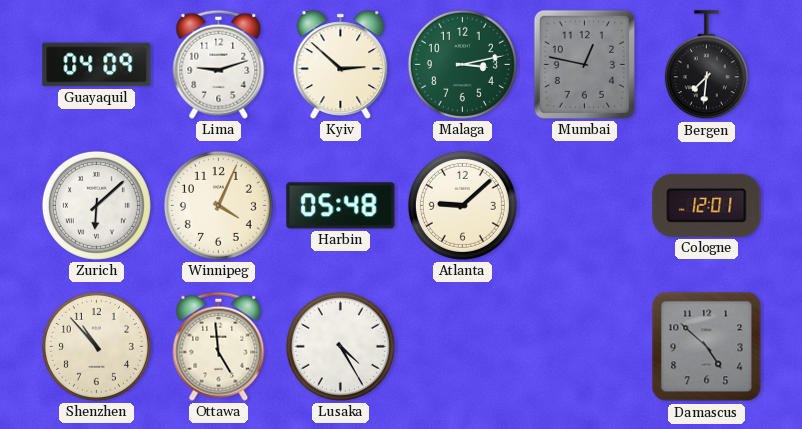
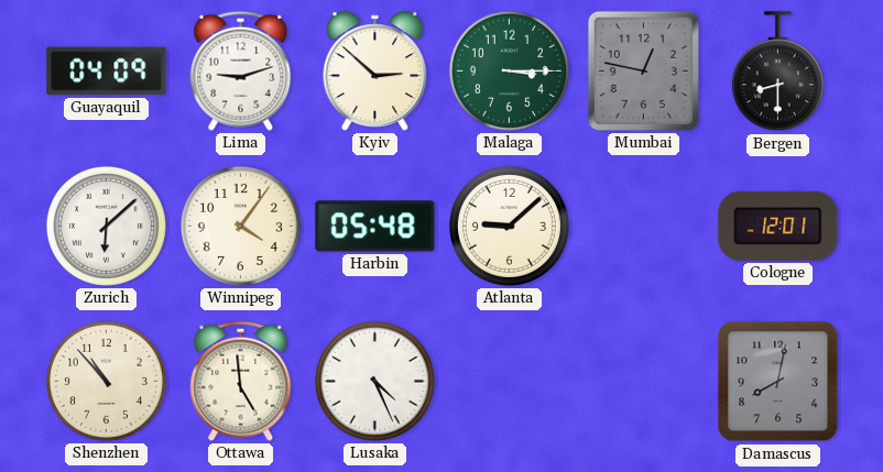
Malaga: 3:13 -> 3:15
Bergen: 7:31 -> 8:30
Winnipeg: 4:04 -> 4:06
Lusaka: 4:25 -> 4:26
Damascus: 4:52 -> 8:02
